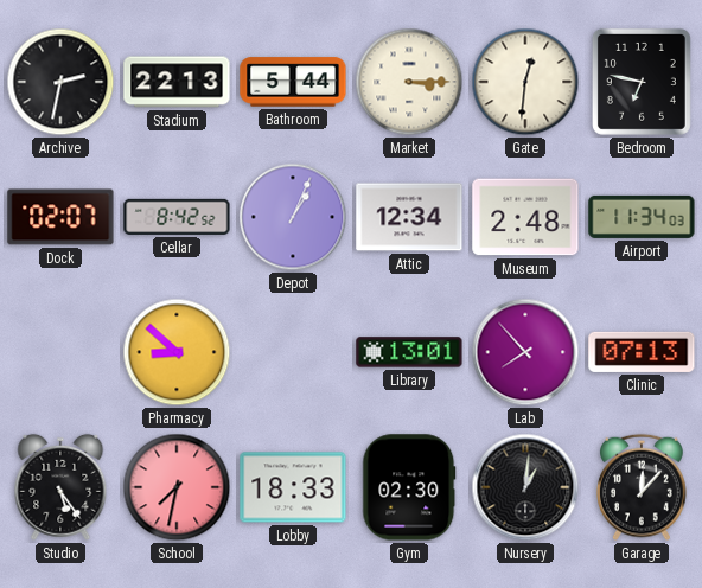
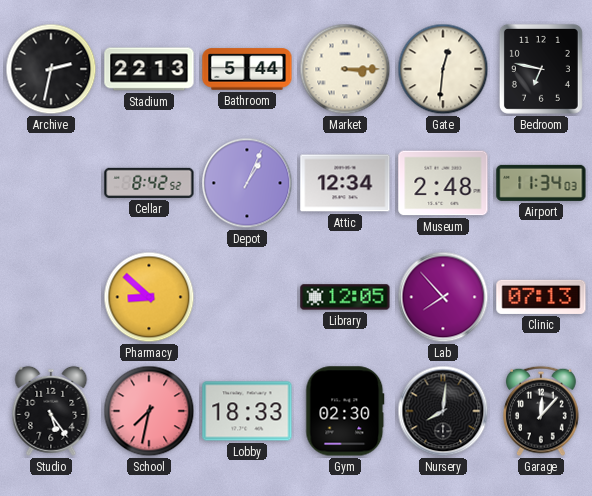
Dock: 02:07 -> none
Library: 13:01 -> 12:05
Nursery: 1:01 -> 8:01
